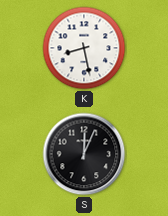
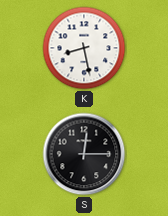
S: 12:04 -> 12:15
